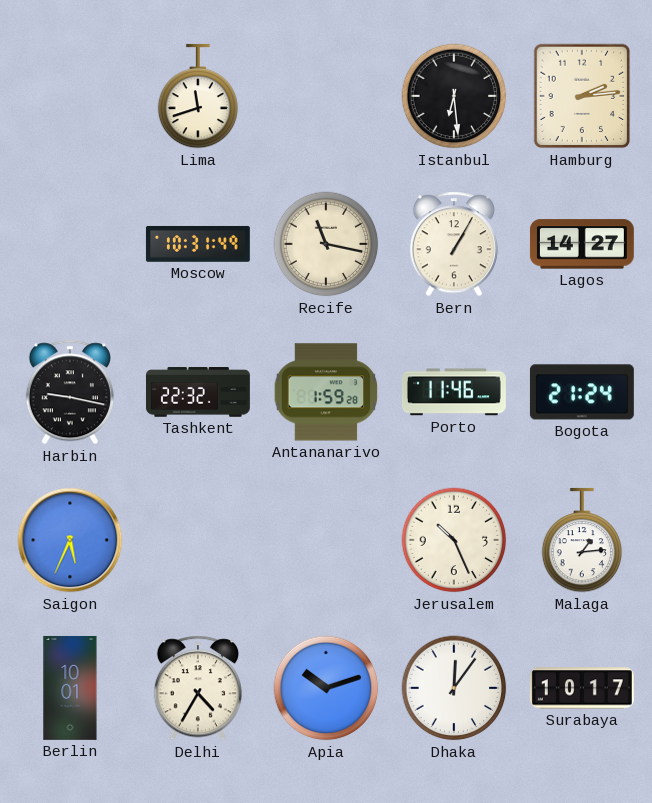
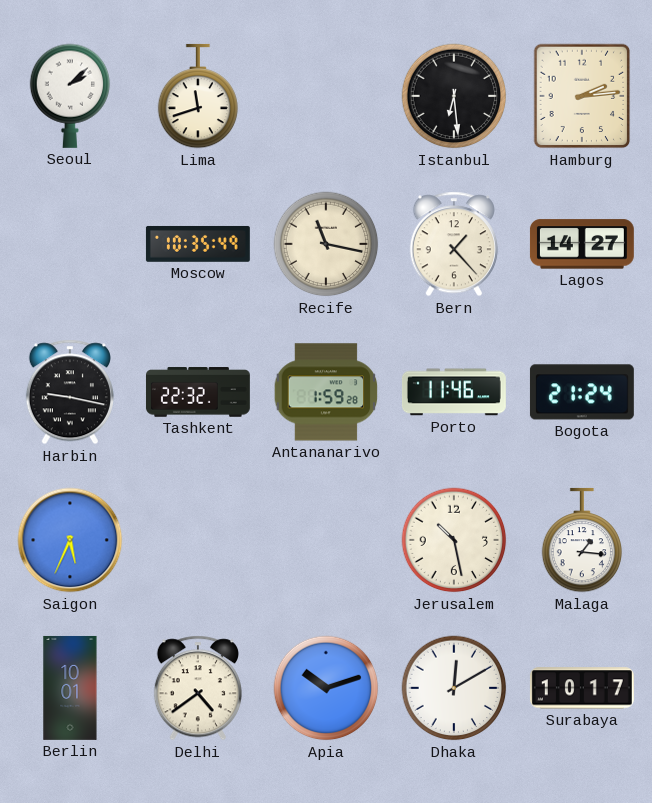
Seoul: none -> 2:08
Moscow: 10:31 -> 10:35
Bern: 1:05 -> 1:23
Jerusalem: 10:26 -> 10:28
Malaga: 1:14 -> 1:16
Delhi: 4:35 -> 4:39
Dhaka: 12:06 -> 12:10
